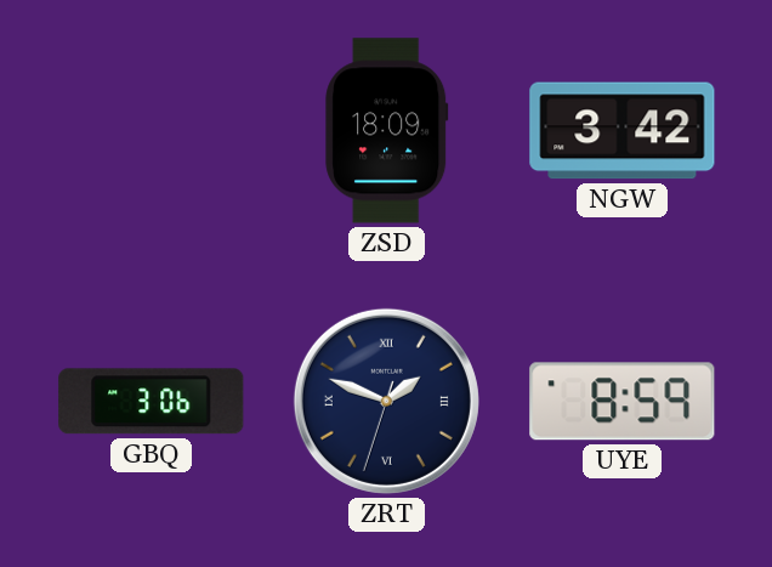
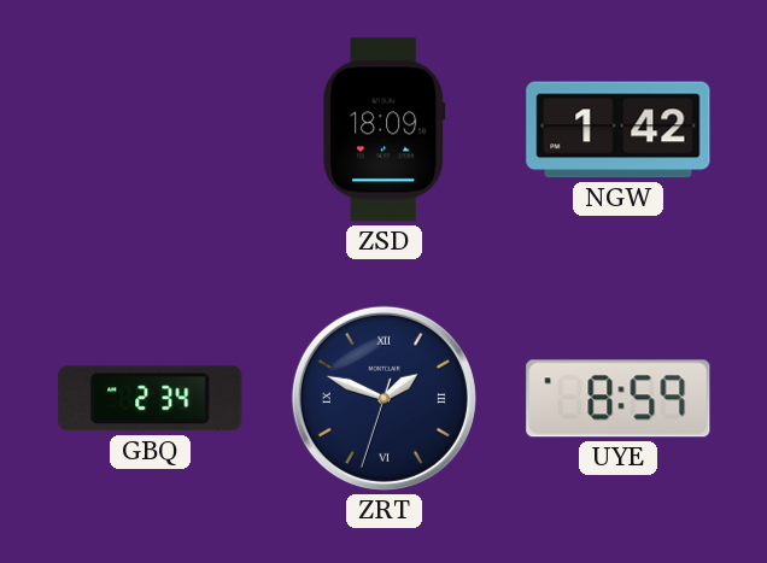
NGW: 3:42 -> 1:42
GBQ: 3:06 -> 2:34
